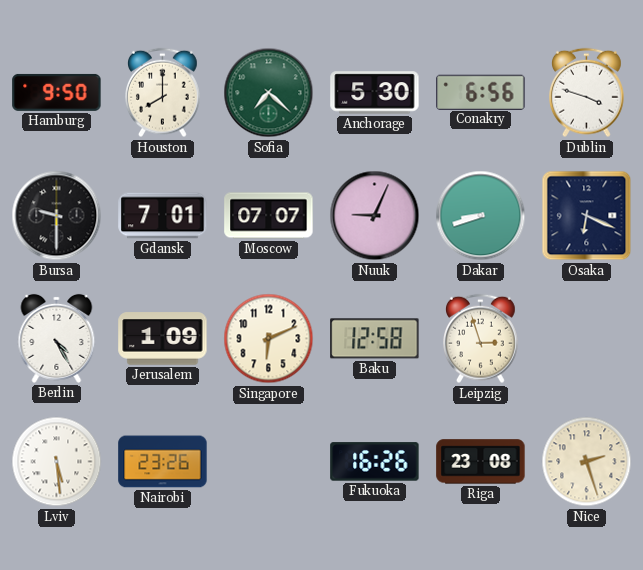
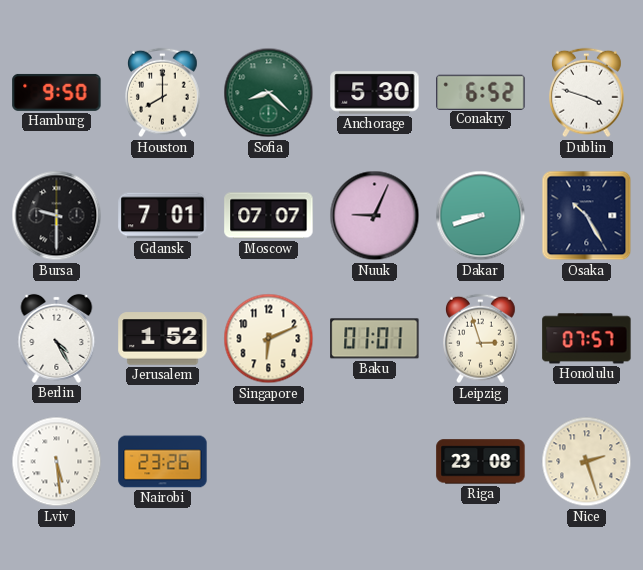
Sofia: 7:22 -> 8:22
Conakry: 6:56 -> 6:52
Osaka: 6:19 -> 10:25
Jerusalem: 1:09 -> 1:52
Baku: 12:58 -> 01:01
Honolulu: none -> 07:57
Fukuoka: 16:26 -> none
